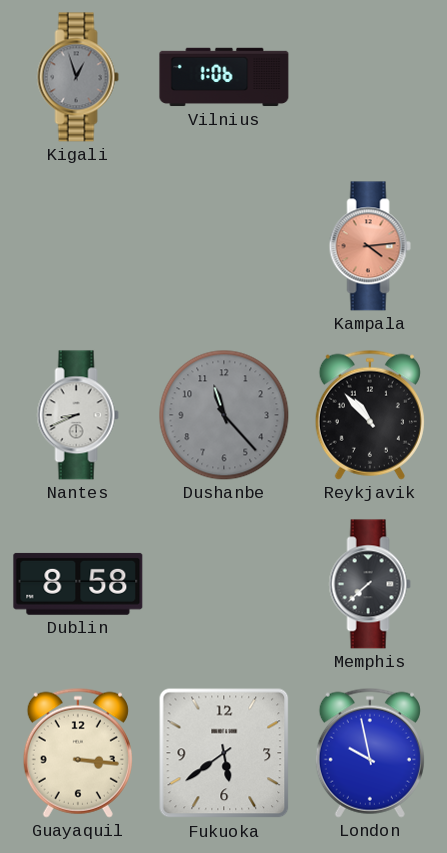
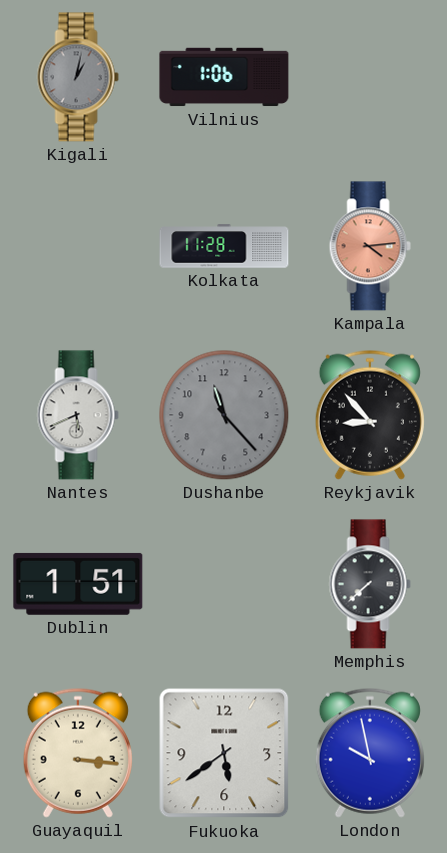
Kigali: 12:57 -> 1:02
Kolkata: none -> 11:28
Nantes: 8:41 -> 5:41
Reykjavik: 10:53 -> 8:53
Dublin: 8:58 -> 1:51
